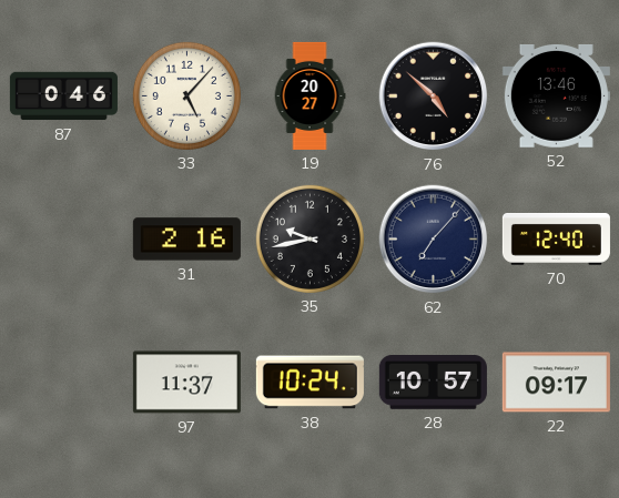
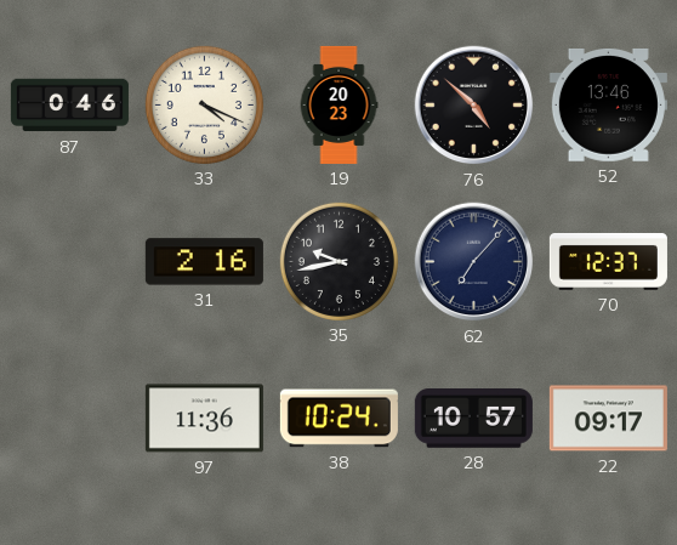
33: 5:07 -> 4:19
19: 20:27 -> 20:23
70: 12:40 -> 12:37
97: 11:37 -> 11:36
